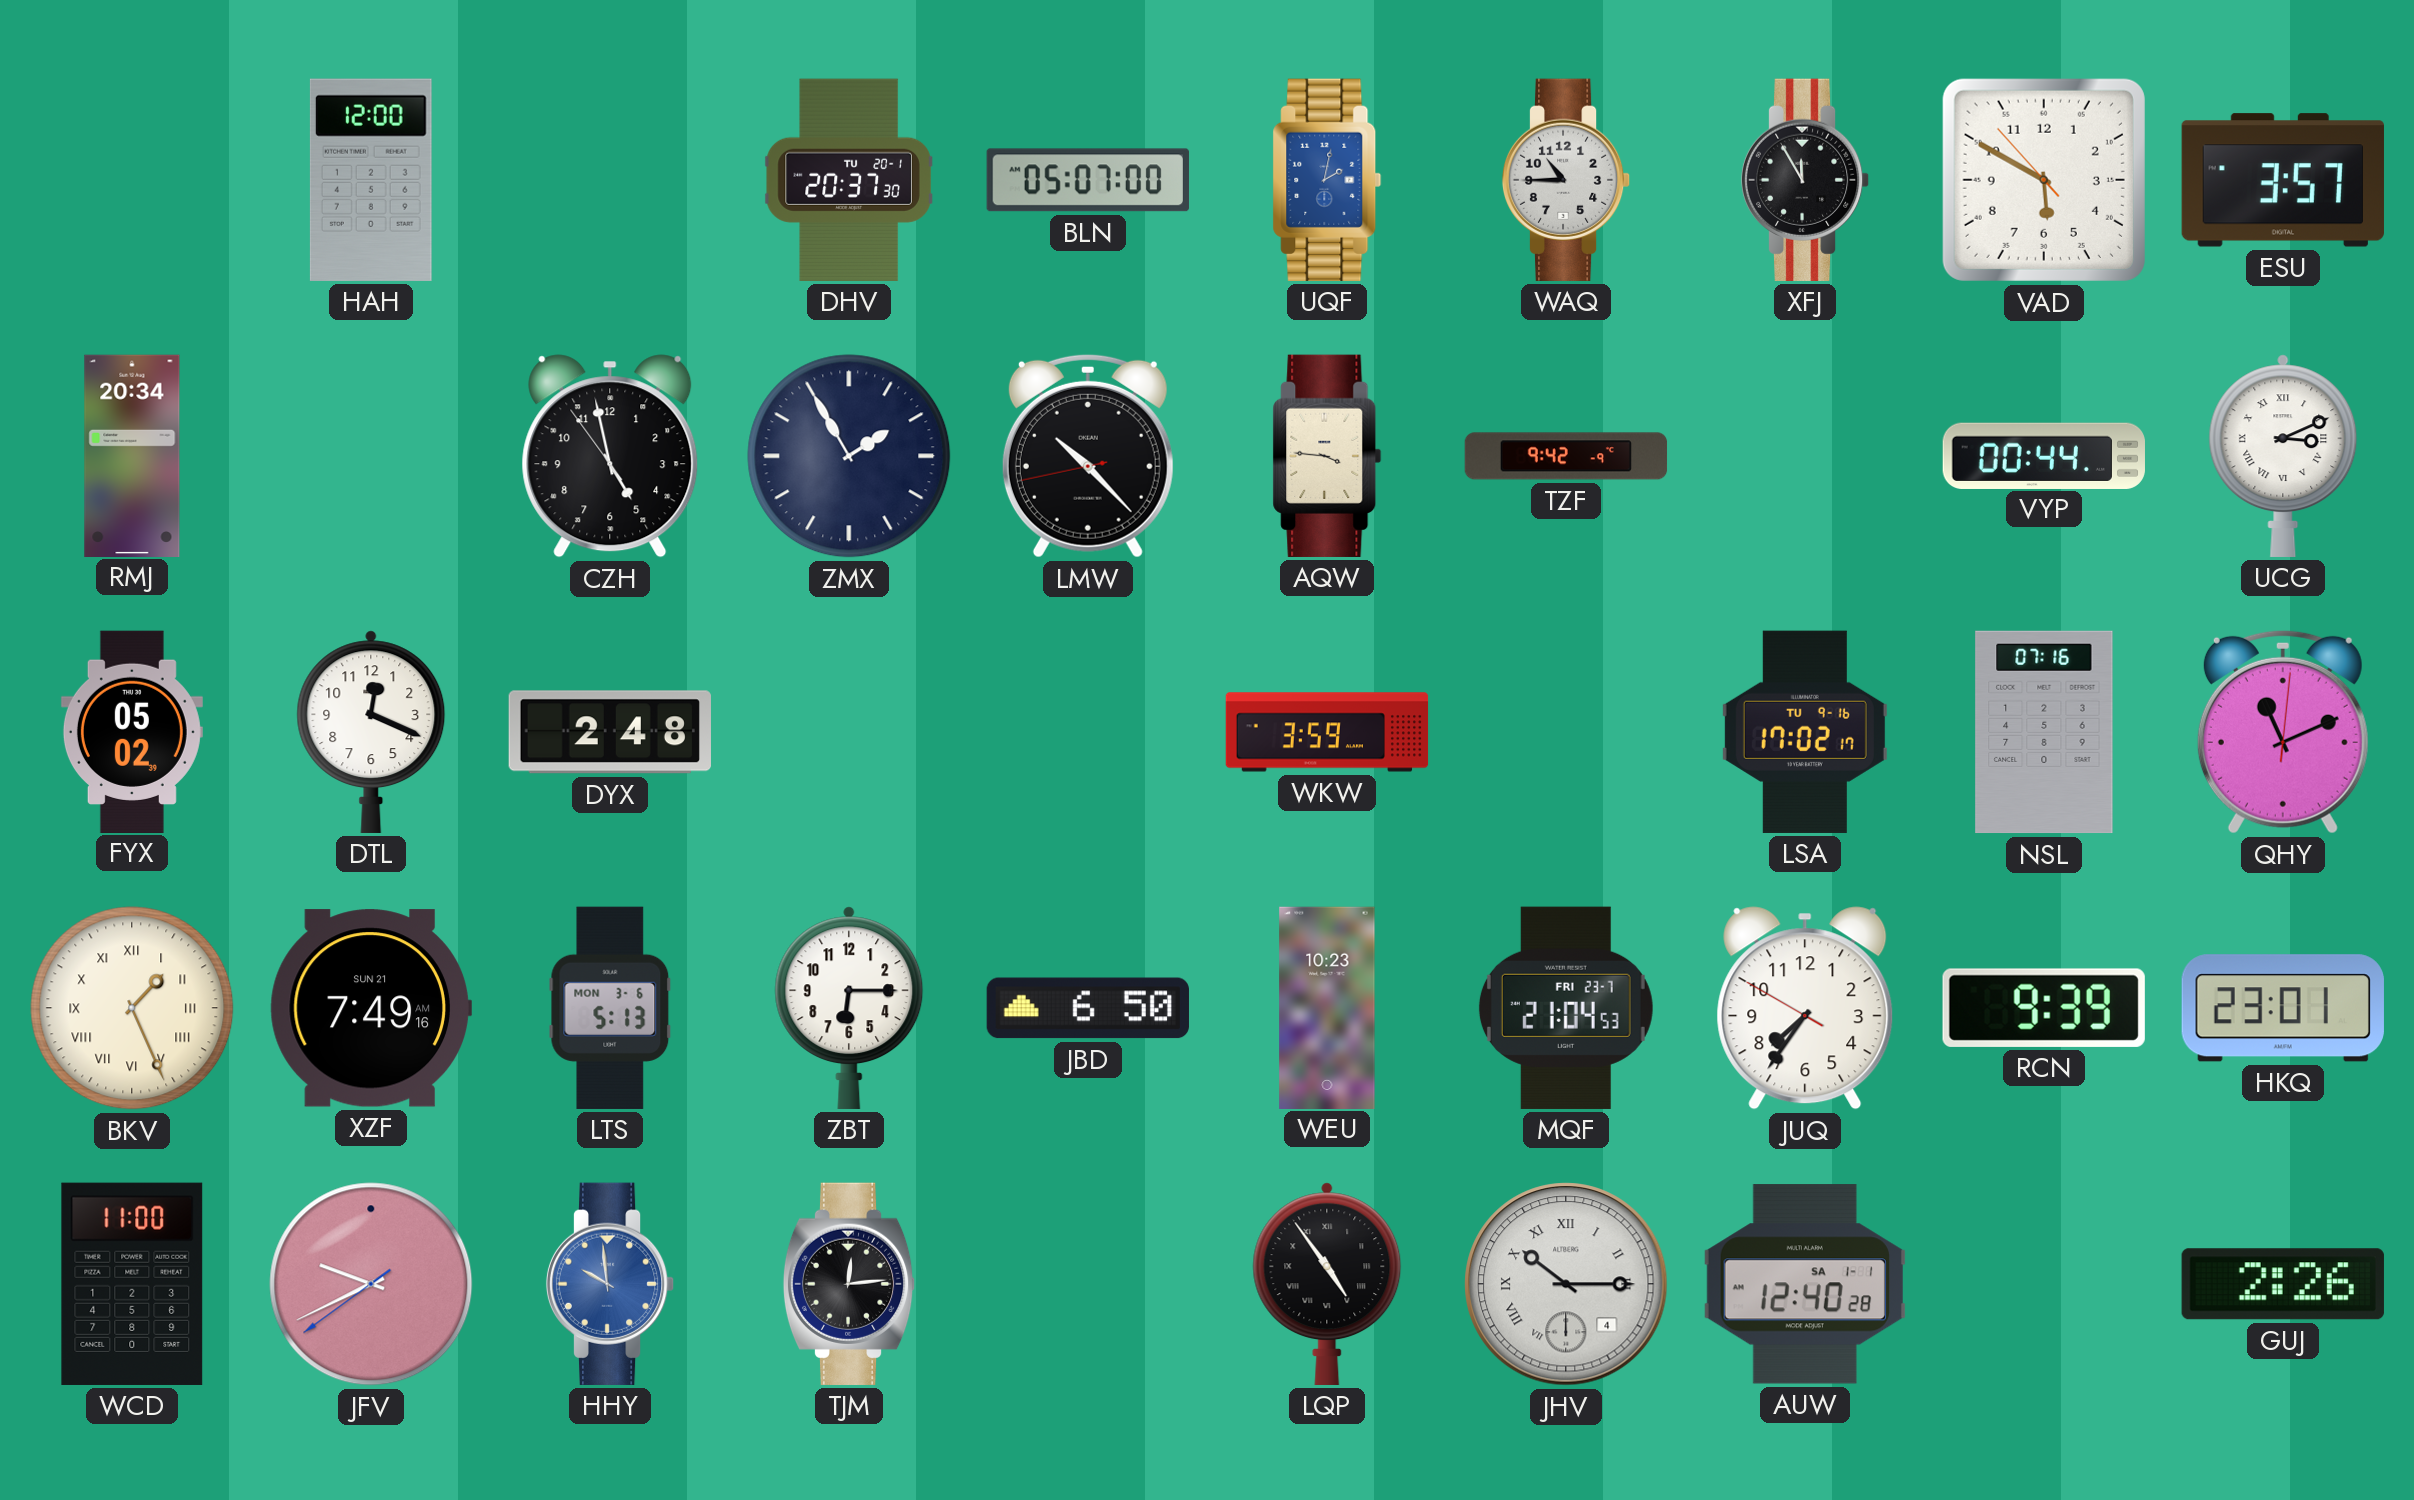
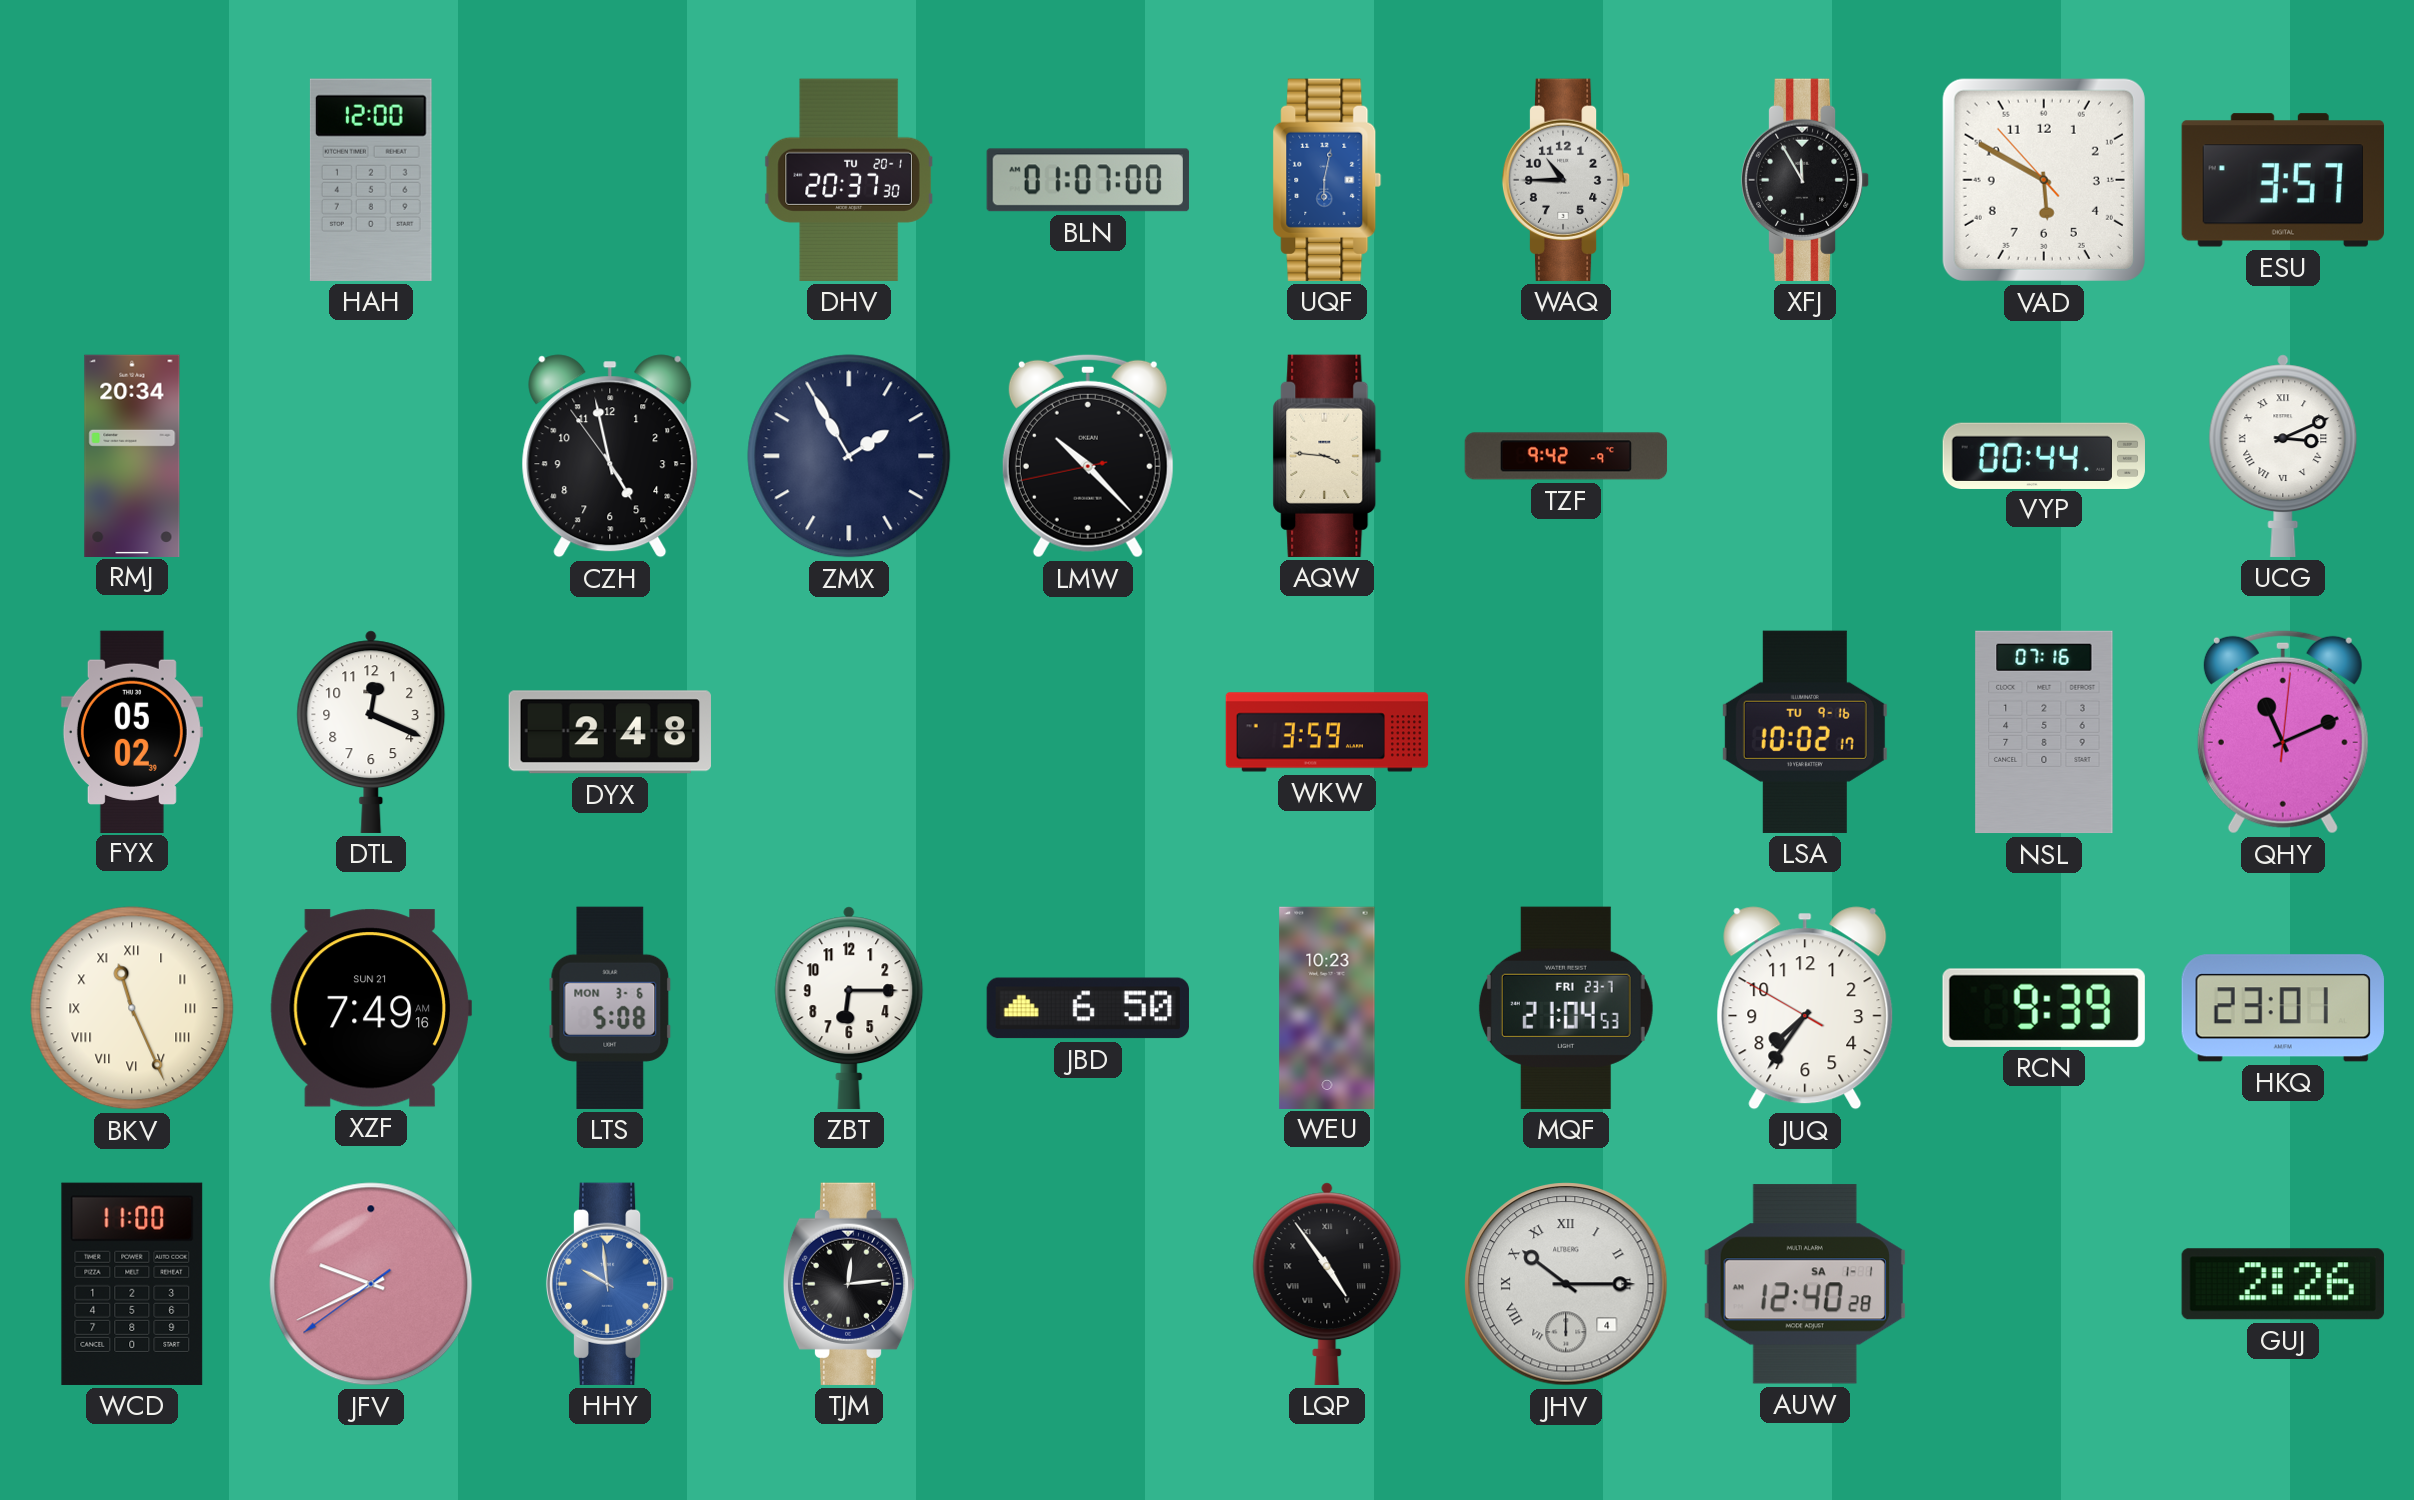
BLN: 05:07 -> 01:07
UQF: 2:02 -> 6:02
LSA: 17:02 -> 10:02
BKV: 1:26 -> 11:26
LTS: 5:13 -> 5:08
